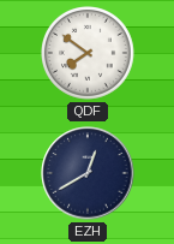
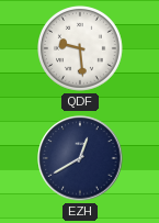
QDF: 7:51 -> 9:29
